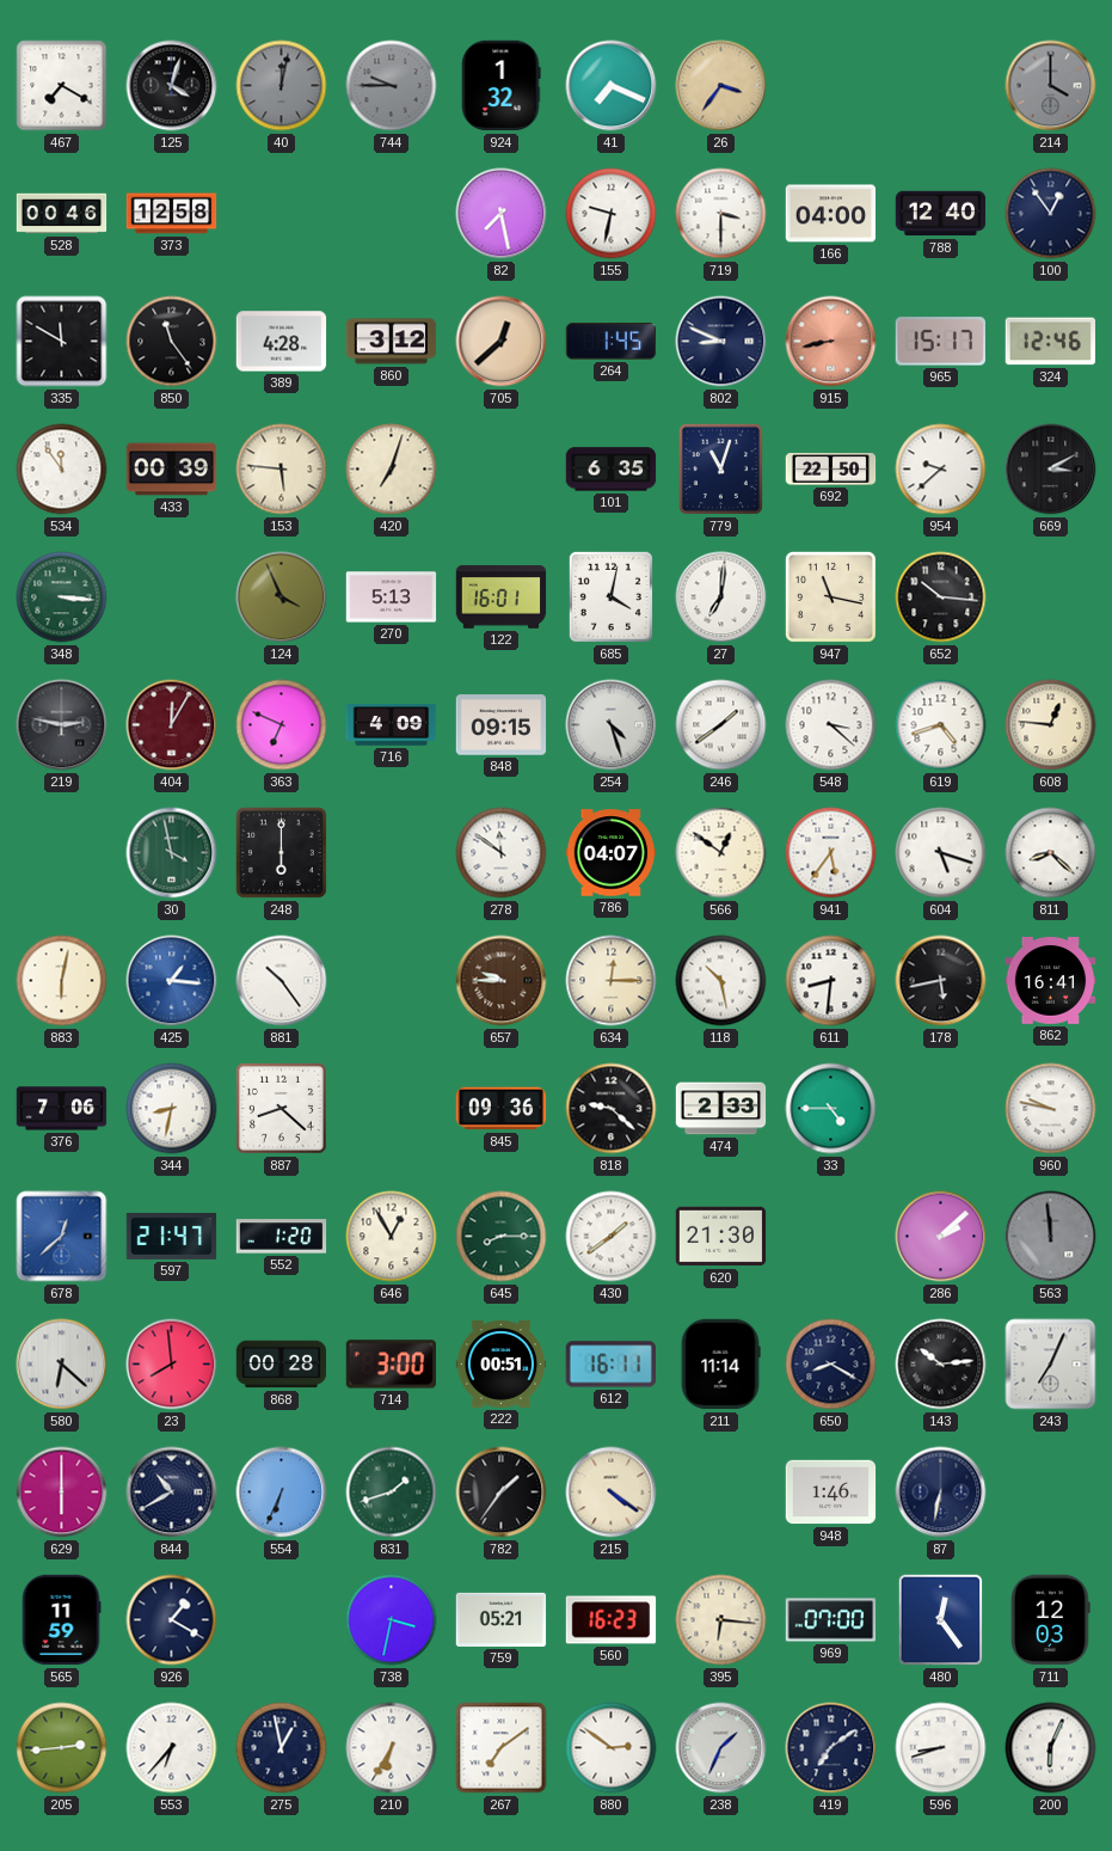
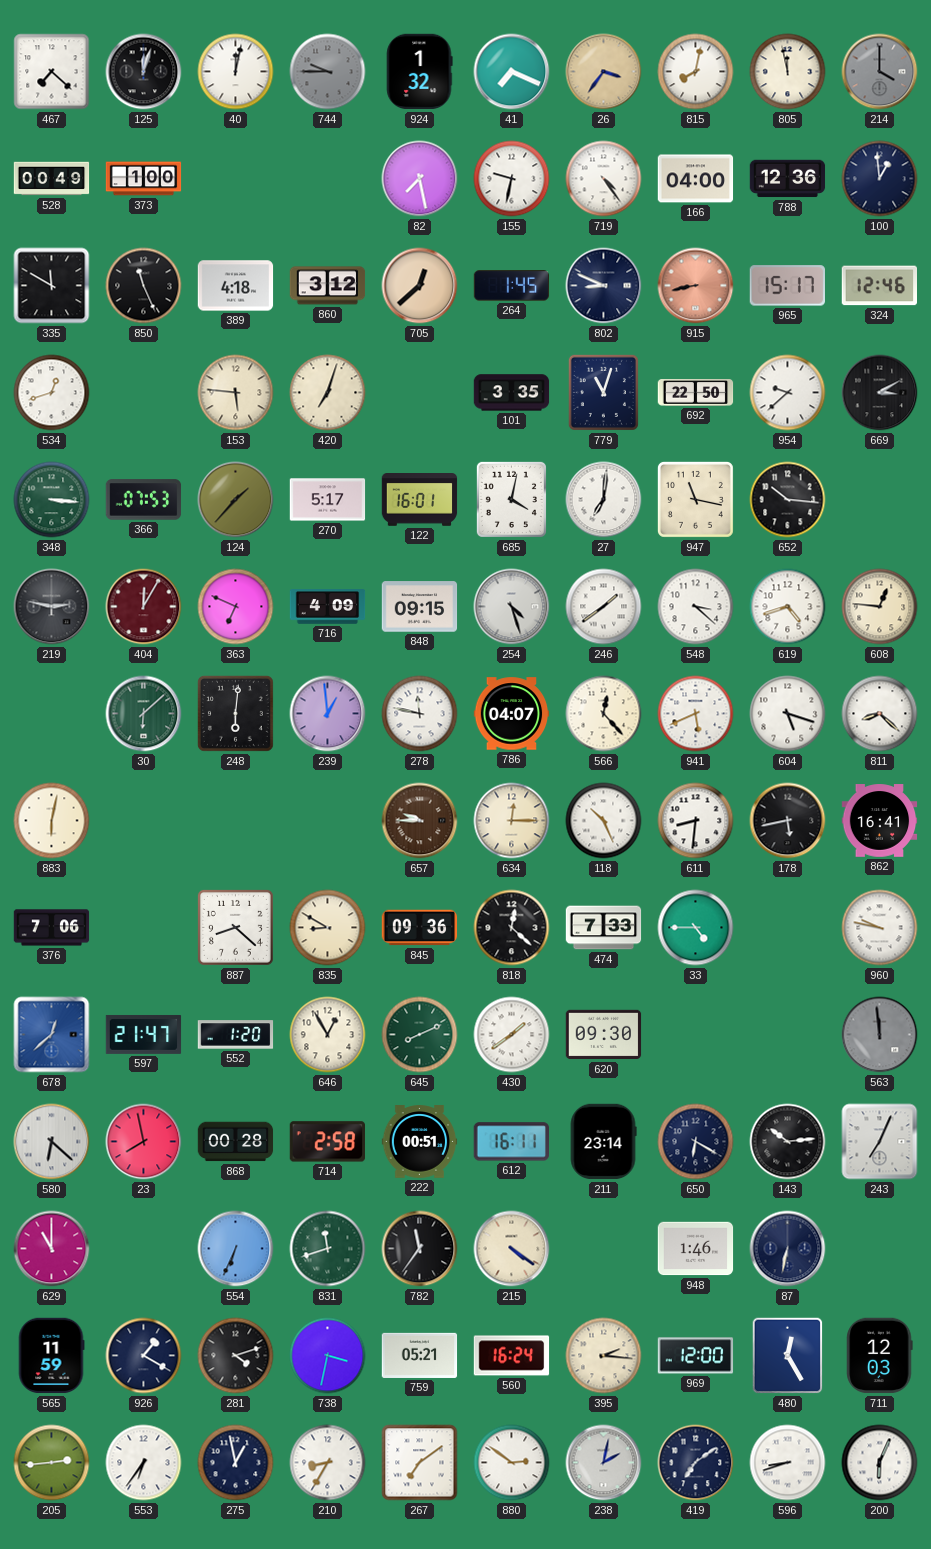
467: 7:20 -> 7:22
125: 4:03 -> 12:03
40 dial: grey -> white
815: none -> 8:02
805: none -> 11:58
528: 00:46 -> 00:49
373: 12:58 -> 1:00
719: 3:30 -> 4:24
788: 12:40 -> 12:36
100: 12:54 -> 12:59
850: 11:24 -> 11:26
389: 4:28 -> 4:18
534: 11:54 -> 12:42
433: 00:39 -> none
101: 6:35 -> 3:35
366: none -> 07:53
124: 3:56 -> 1:37
270: 5:13 -> 5:17
30: 3:58 -> 6:08
248: 6:00 -> 6:01
239: none -> 12:59
278: 11:51 -> 11:47
566: 12:51 -> 12:23
941: 5:36 -> 5:41
425: 1:16 -> none
881: 10:24 -> none
118: 10:28 -> 10:26
344: 8:32 -> none
835: none -> 8:50
818: 9:22 -> 12:22
474: 2:33 -> 7:33
645: 8:15 -> 8:11
620: 21:30 -> 09:30
286: 2:08 -> none
23: 7:59 -> 7:58
714: 3:00 -> 2:58
211: 11:14 -> 23:14
650: 8:20 -> 6:20
629: 6:00 -> 11:00
844: 10:40 -> none
831: 1:42 -> 11:42
782: 1:36 -> 11:36
281: none -> 4:12
560: 16:23 -> 16:24
395: 6:16 -> 2:16
969: 07:00 -> 12:00
480: 12:24 -> 12:25
553: 6:37 -> 6:36
210: 6:35 -> 8:35
238: 1:34 -> 2:02
